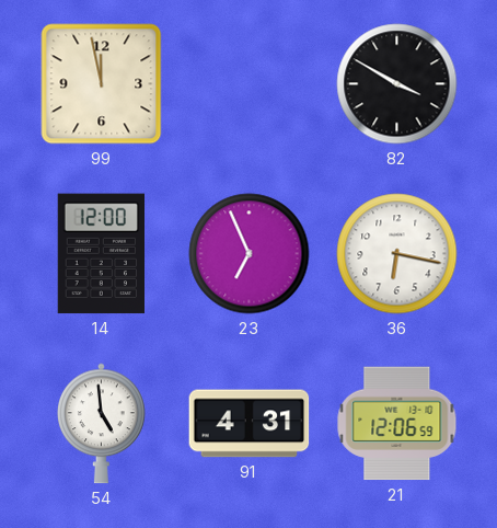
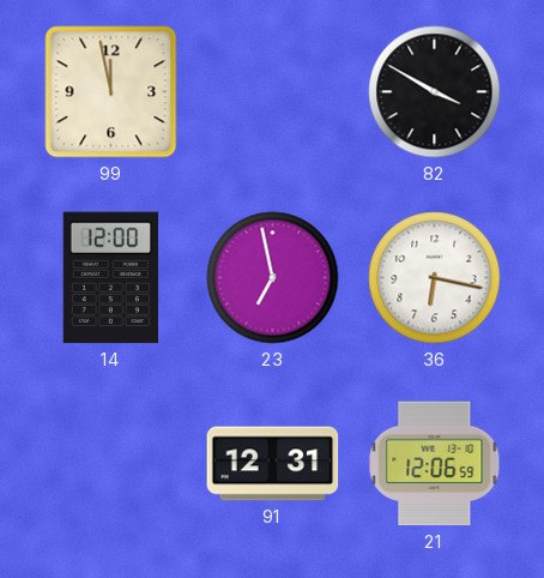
23: 6:56 -> 6:58
54: 4:59 -> none
91: 4:31 -> 12:31
